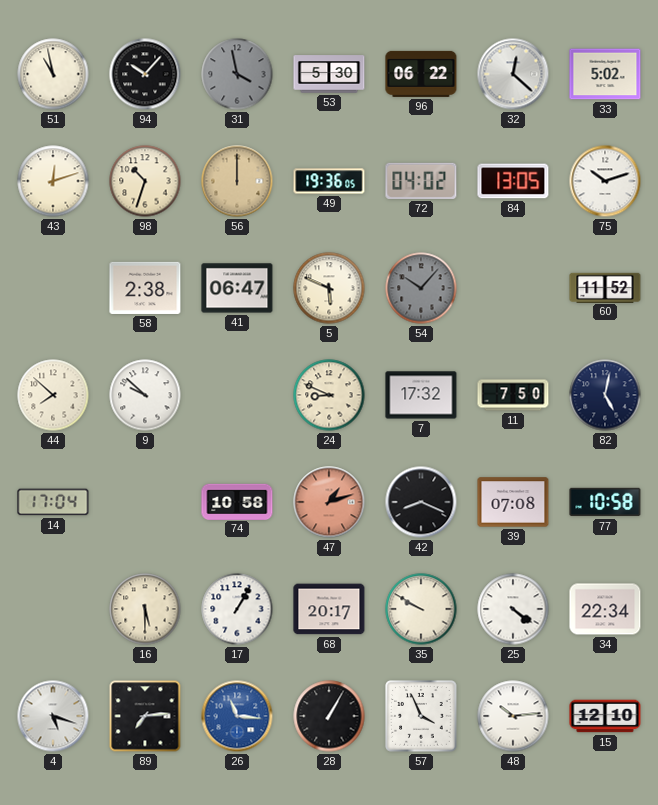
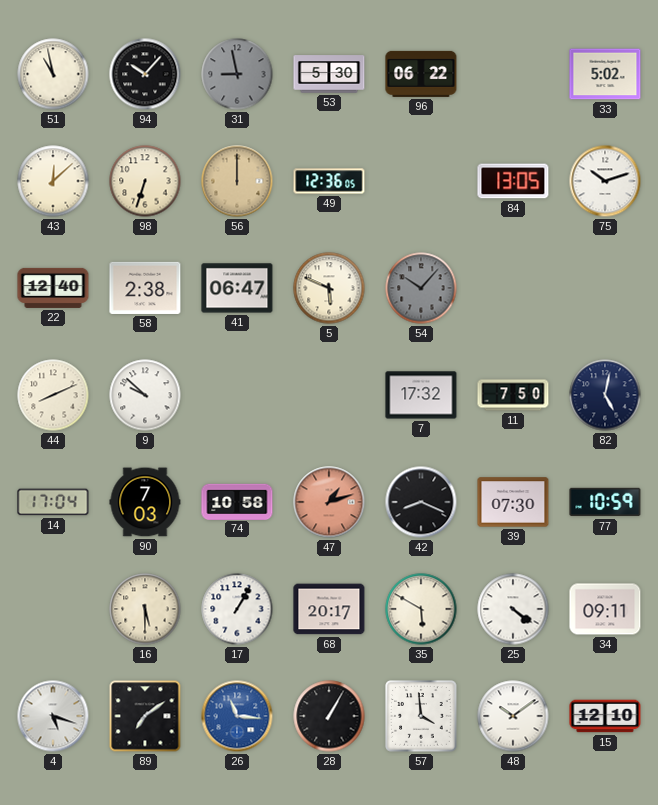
31: 3:58 -> 8:58
32: 12:22 -> none
43: 12:12 -> 12:08
98: 10:33 -> 6:33
49: 19:36 -> 12:36
72: 04:02 -> none
22: none -> 12:40
60: 11:52 -> none
44: 7:52 -> 8:11
24: 8:49 -> none
90: none -> 7:03
39: 07:08 -> 07:30
77: 10:58 -> 10:59
35: 9:50 -> 5:50
34: 22:34 -> 09:11
89: 7:14 -> 7:09
57: 3:56 -> 3:59
48: 10:14 -> 10:09
